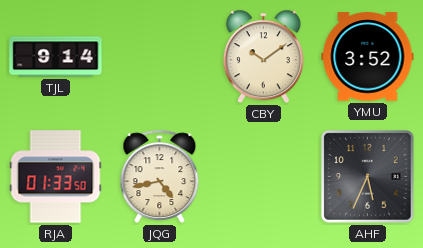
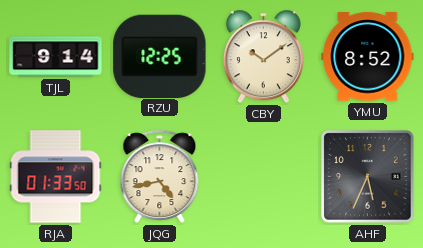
RZU: none -> 12:25
YMU: 3:52 -> 8:52
